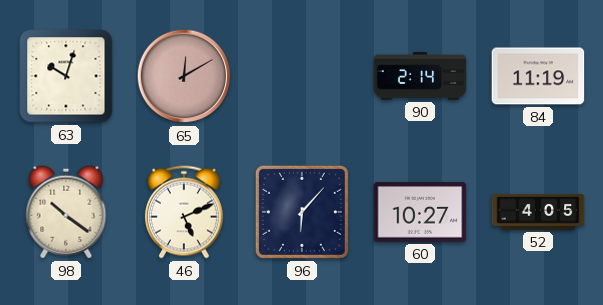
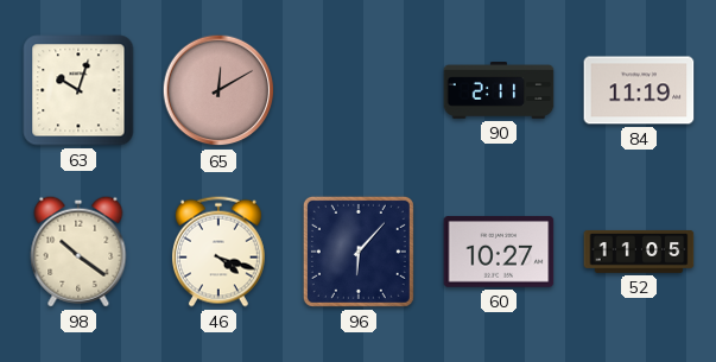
90: 2:14 -> 2:11
46: 5:11 -> 4:18
52: 4:05 -> 11:05
